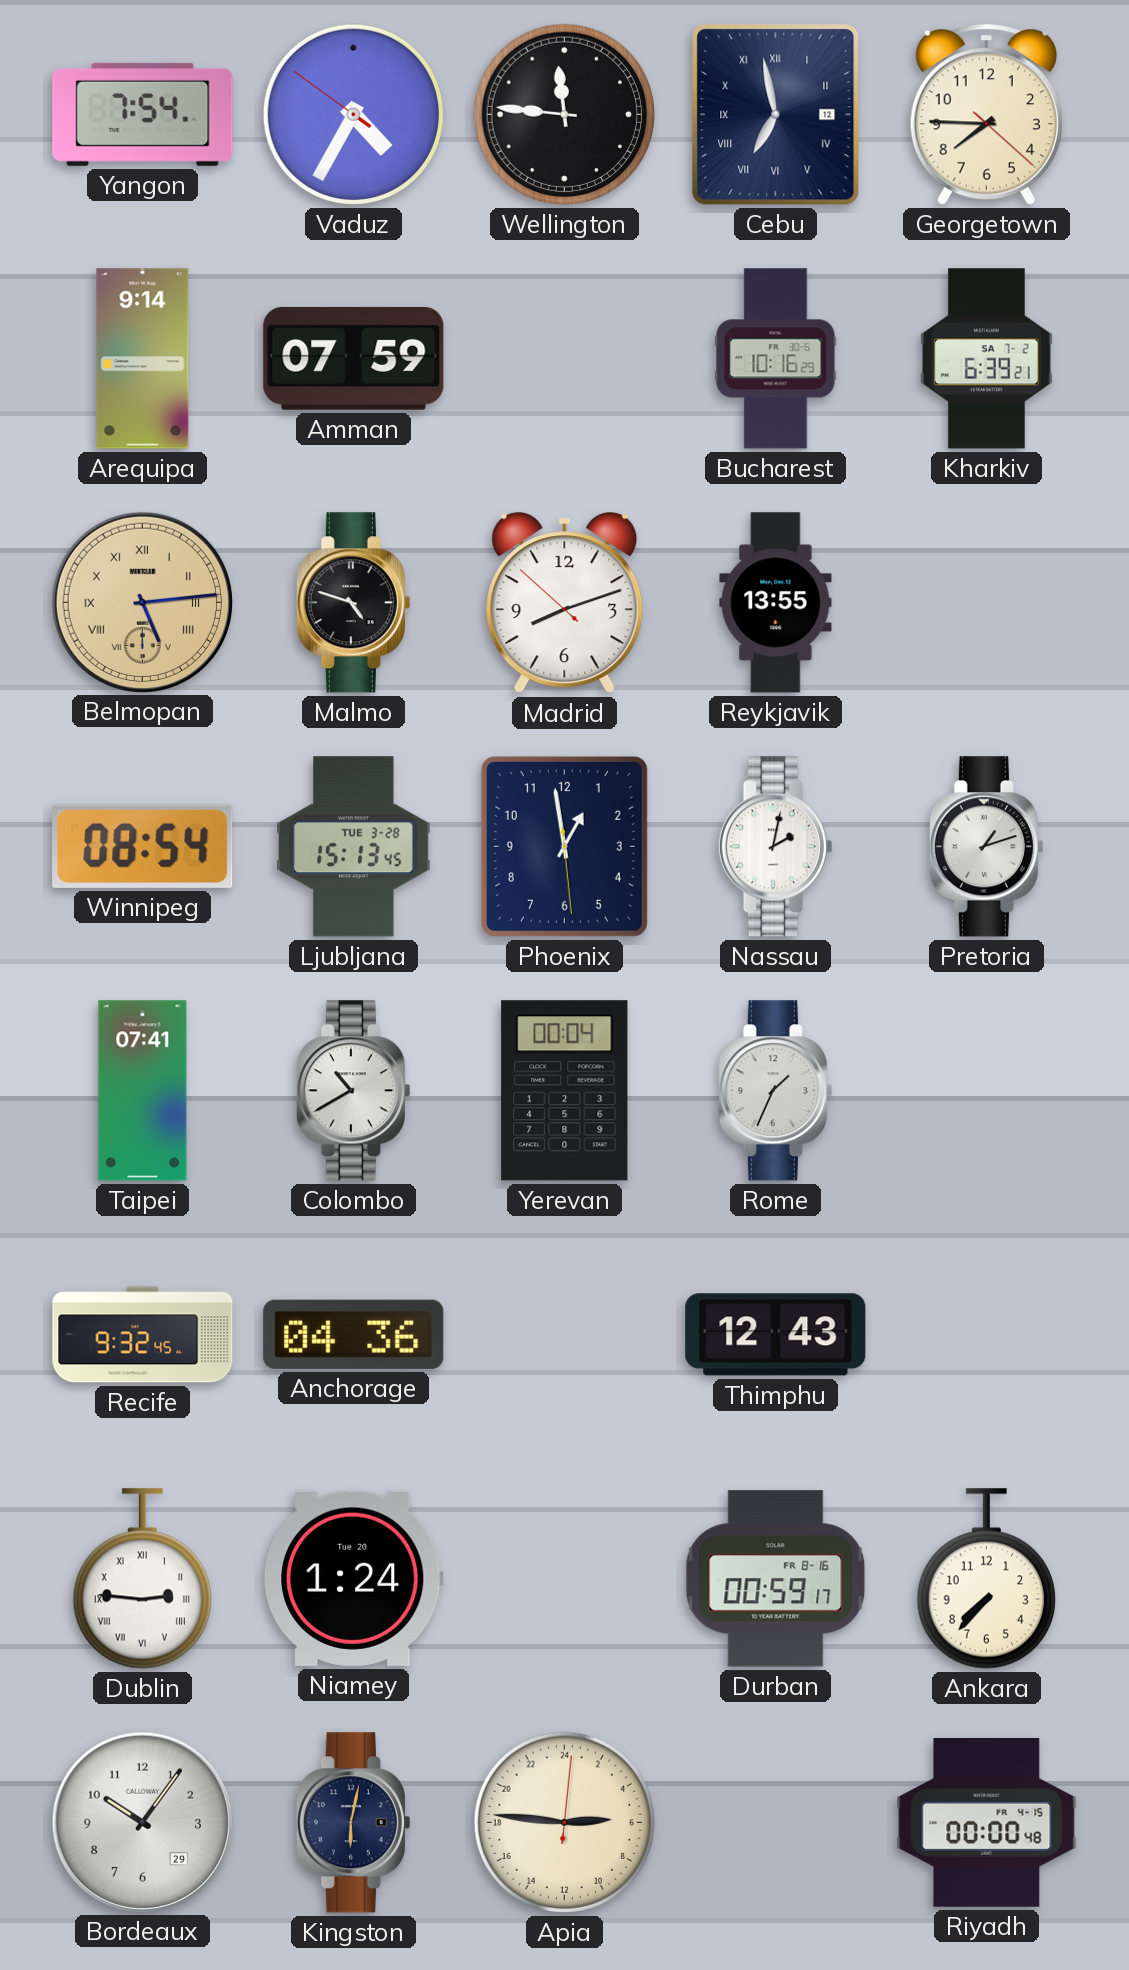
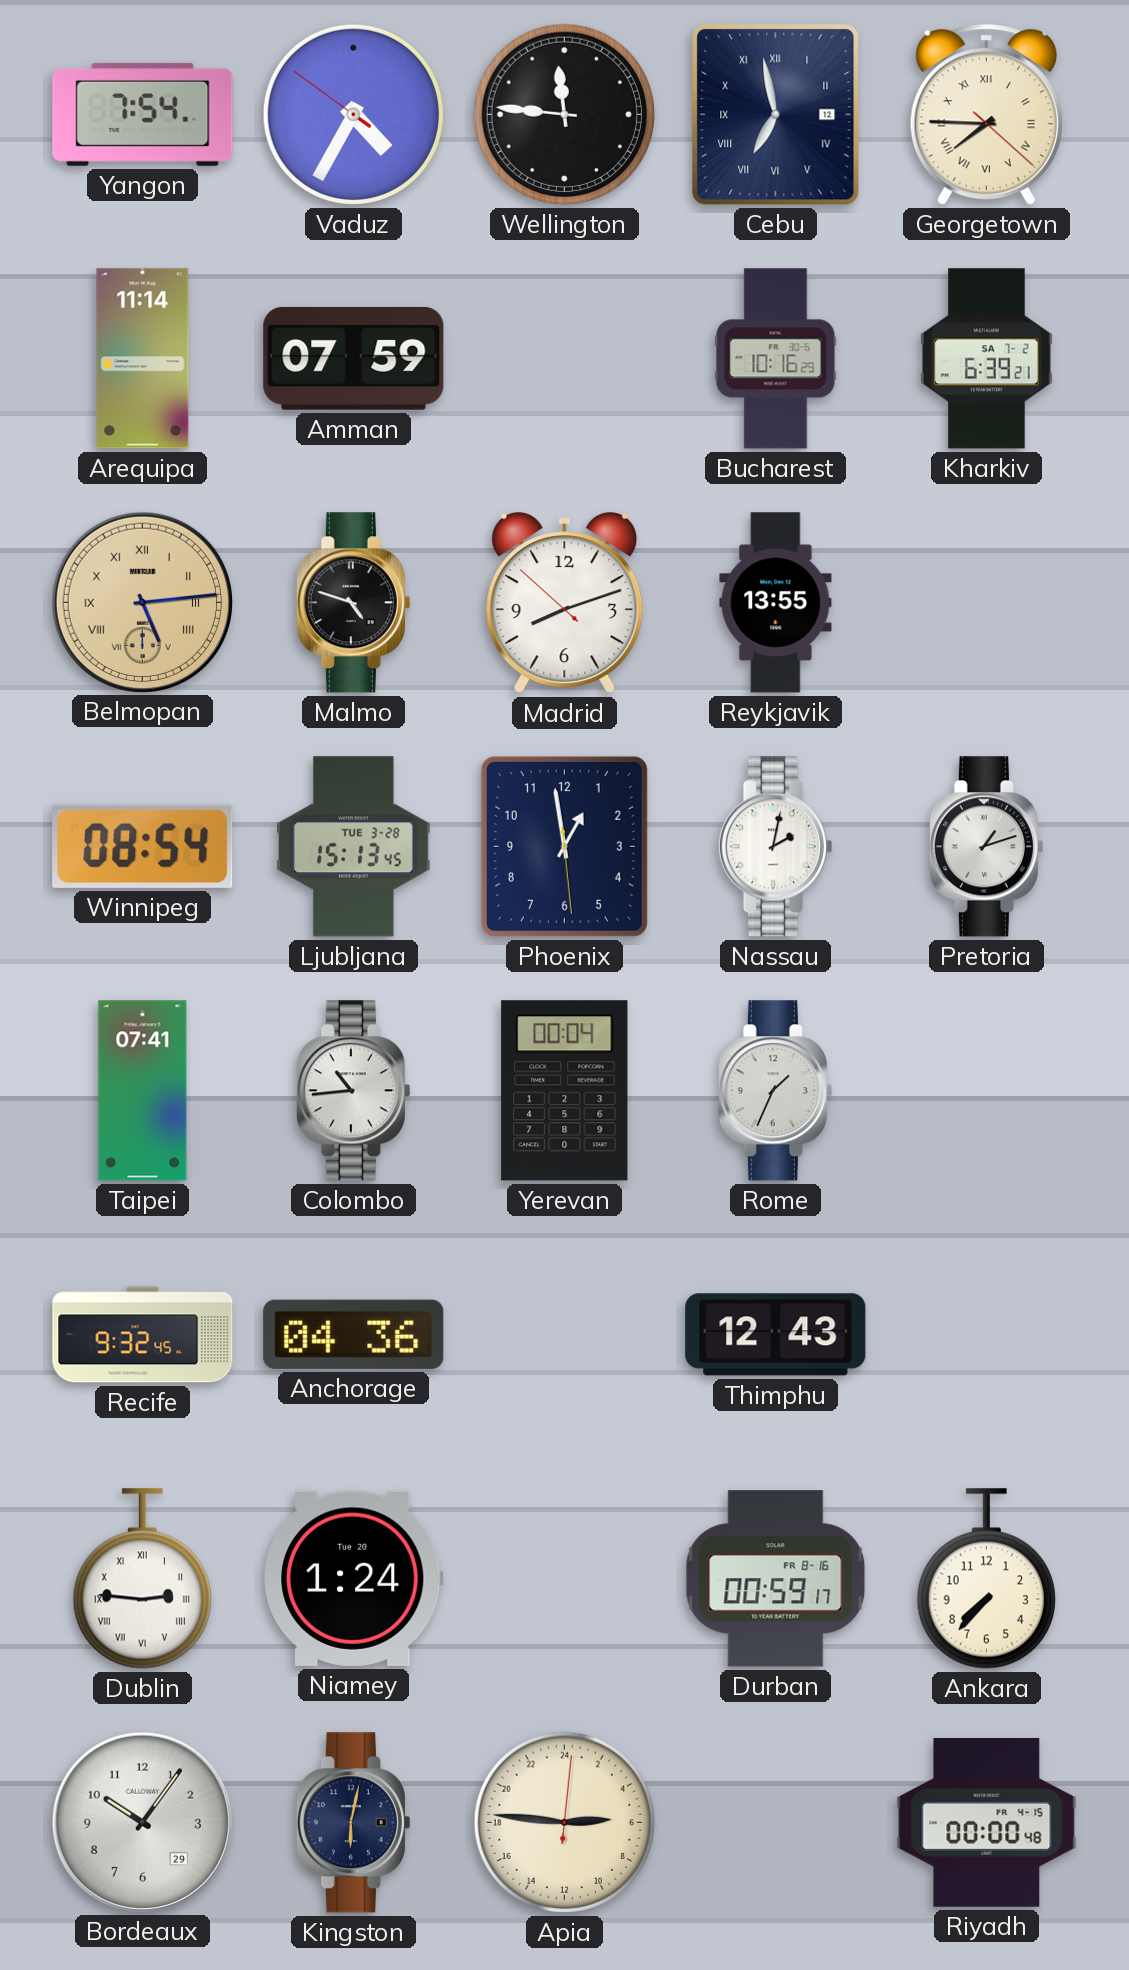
Georgetown numerals: Arabic -> Roman
Arequipa: 9:14 -> 11:14
Colombo: 10:40 -> 10:44
